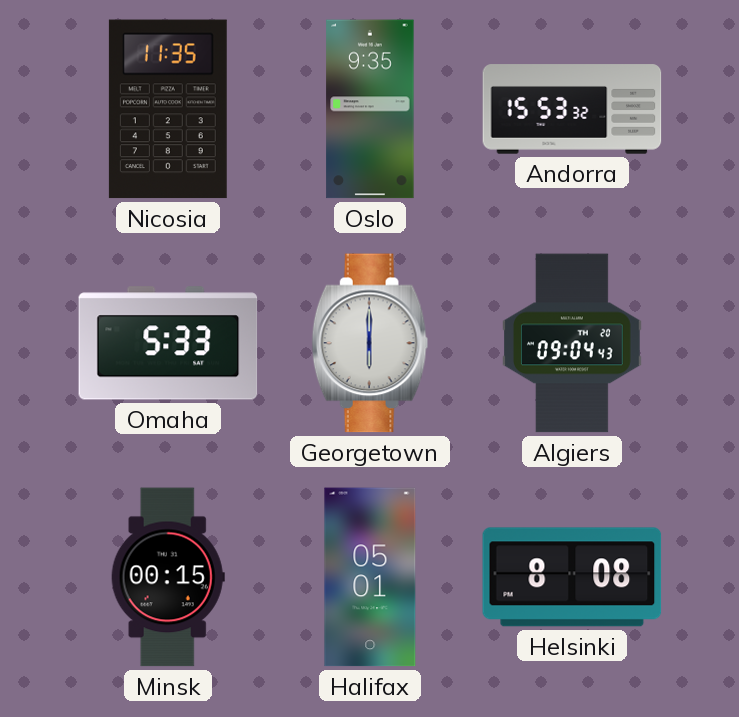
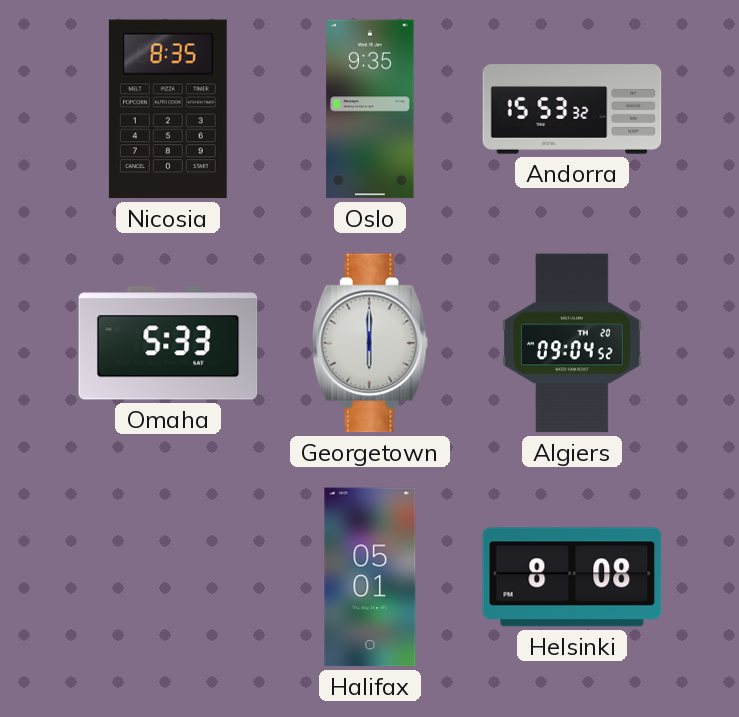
Nicosia: 11:35 -> 8:35
Algiers: 09:04:43 -> 09:04:52
Minsk: 00:15 -> none
